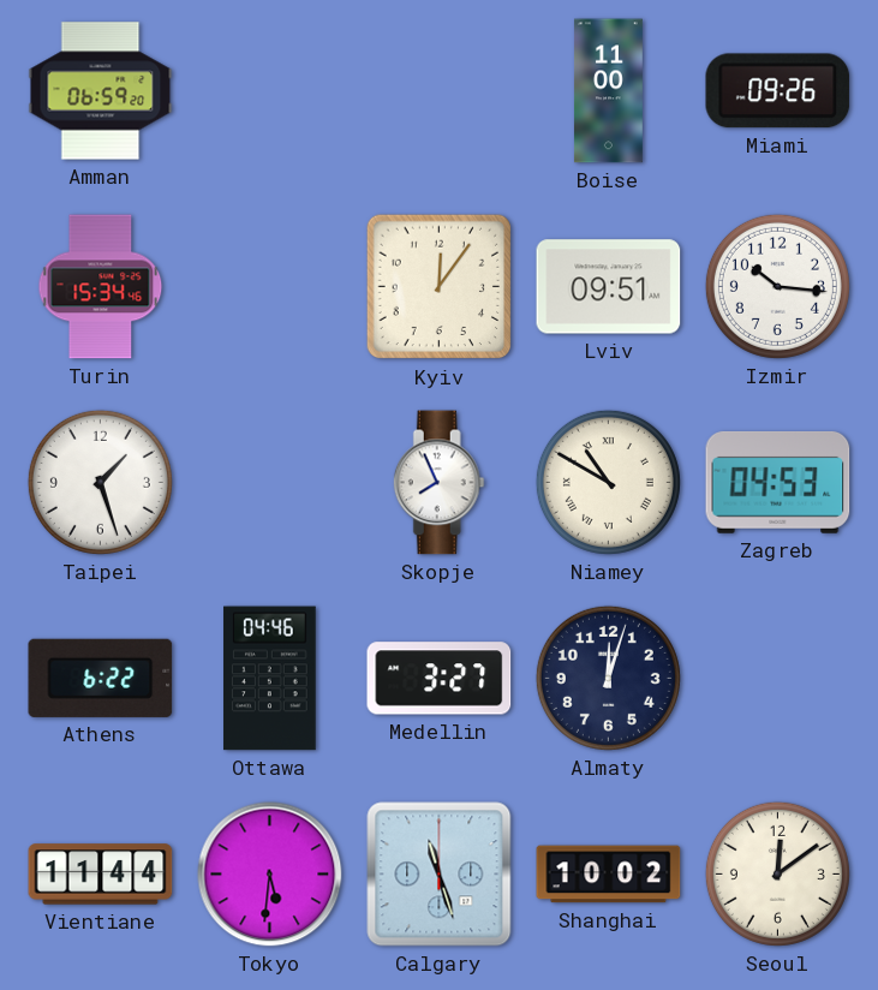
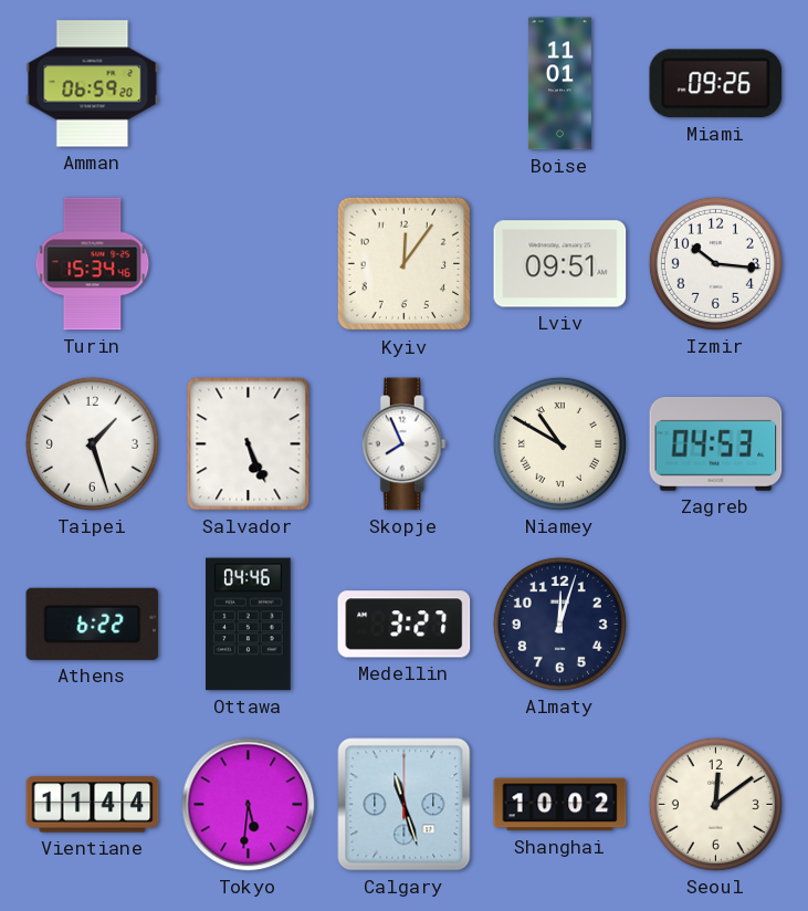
Boise: 11:00 -> 11:01
Salvador: none -> 5:26
